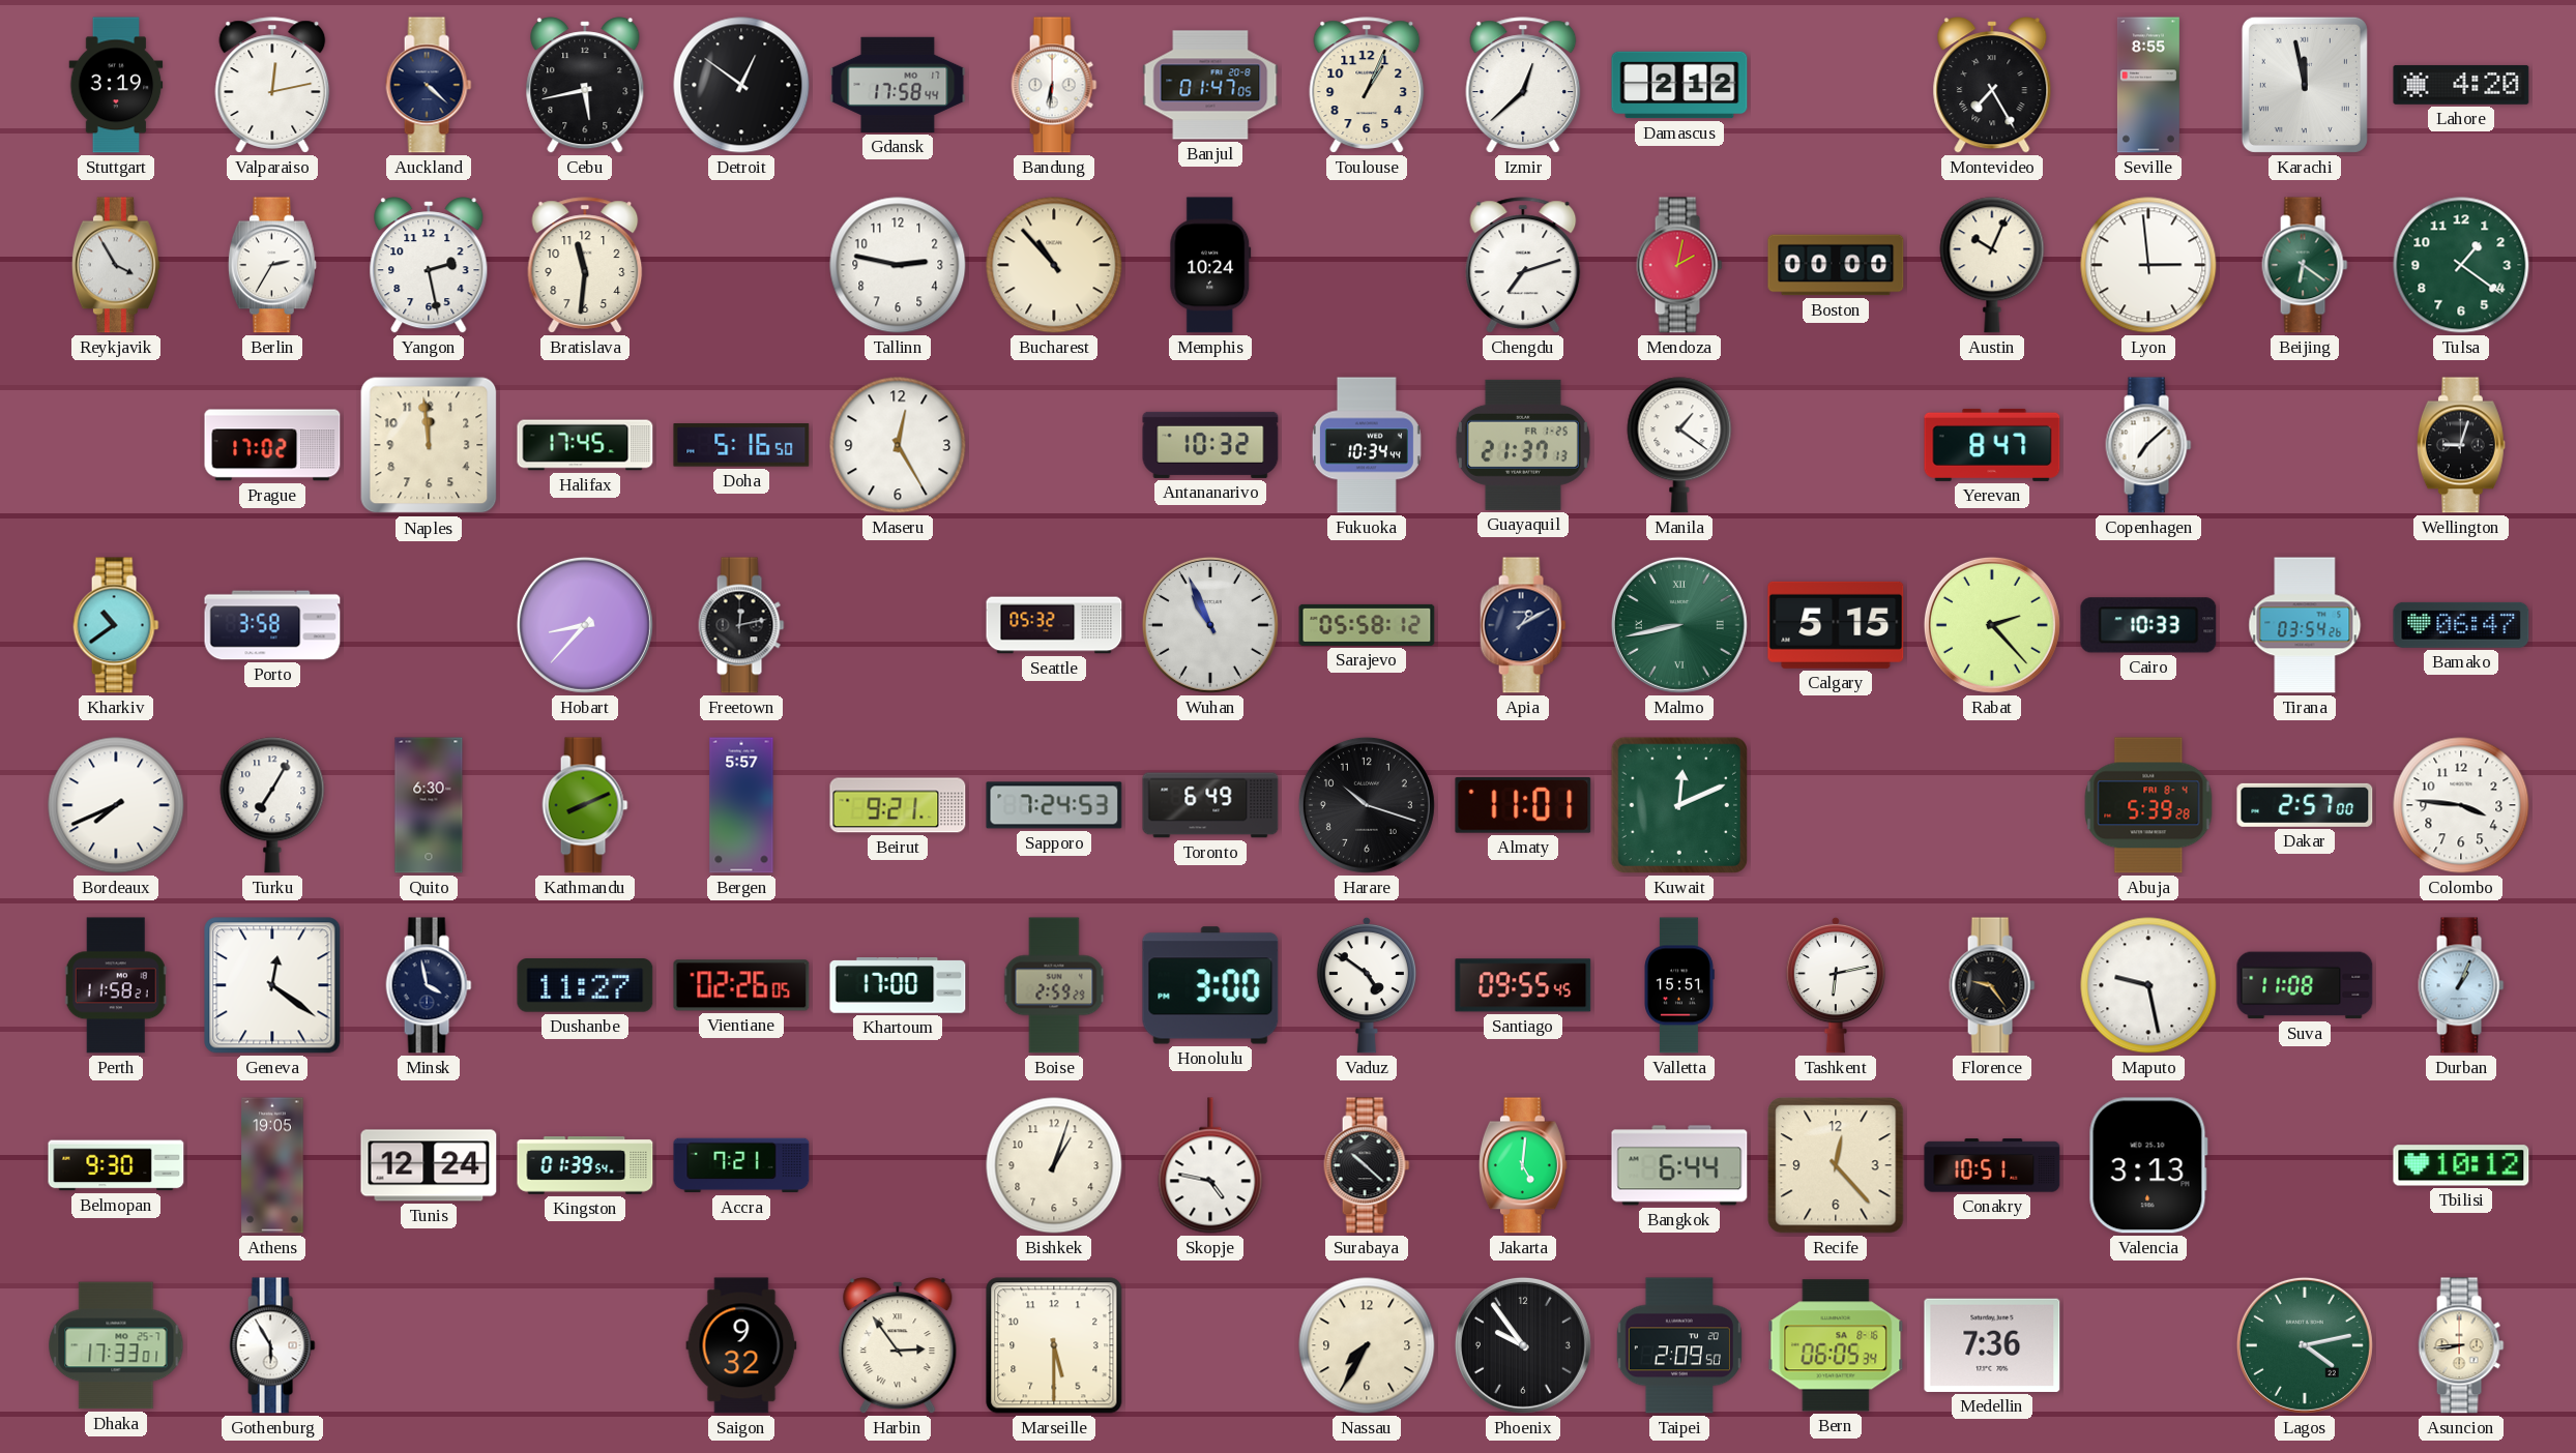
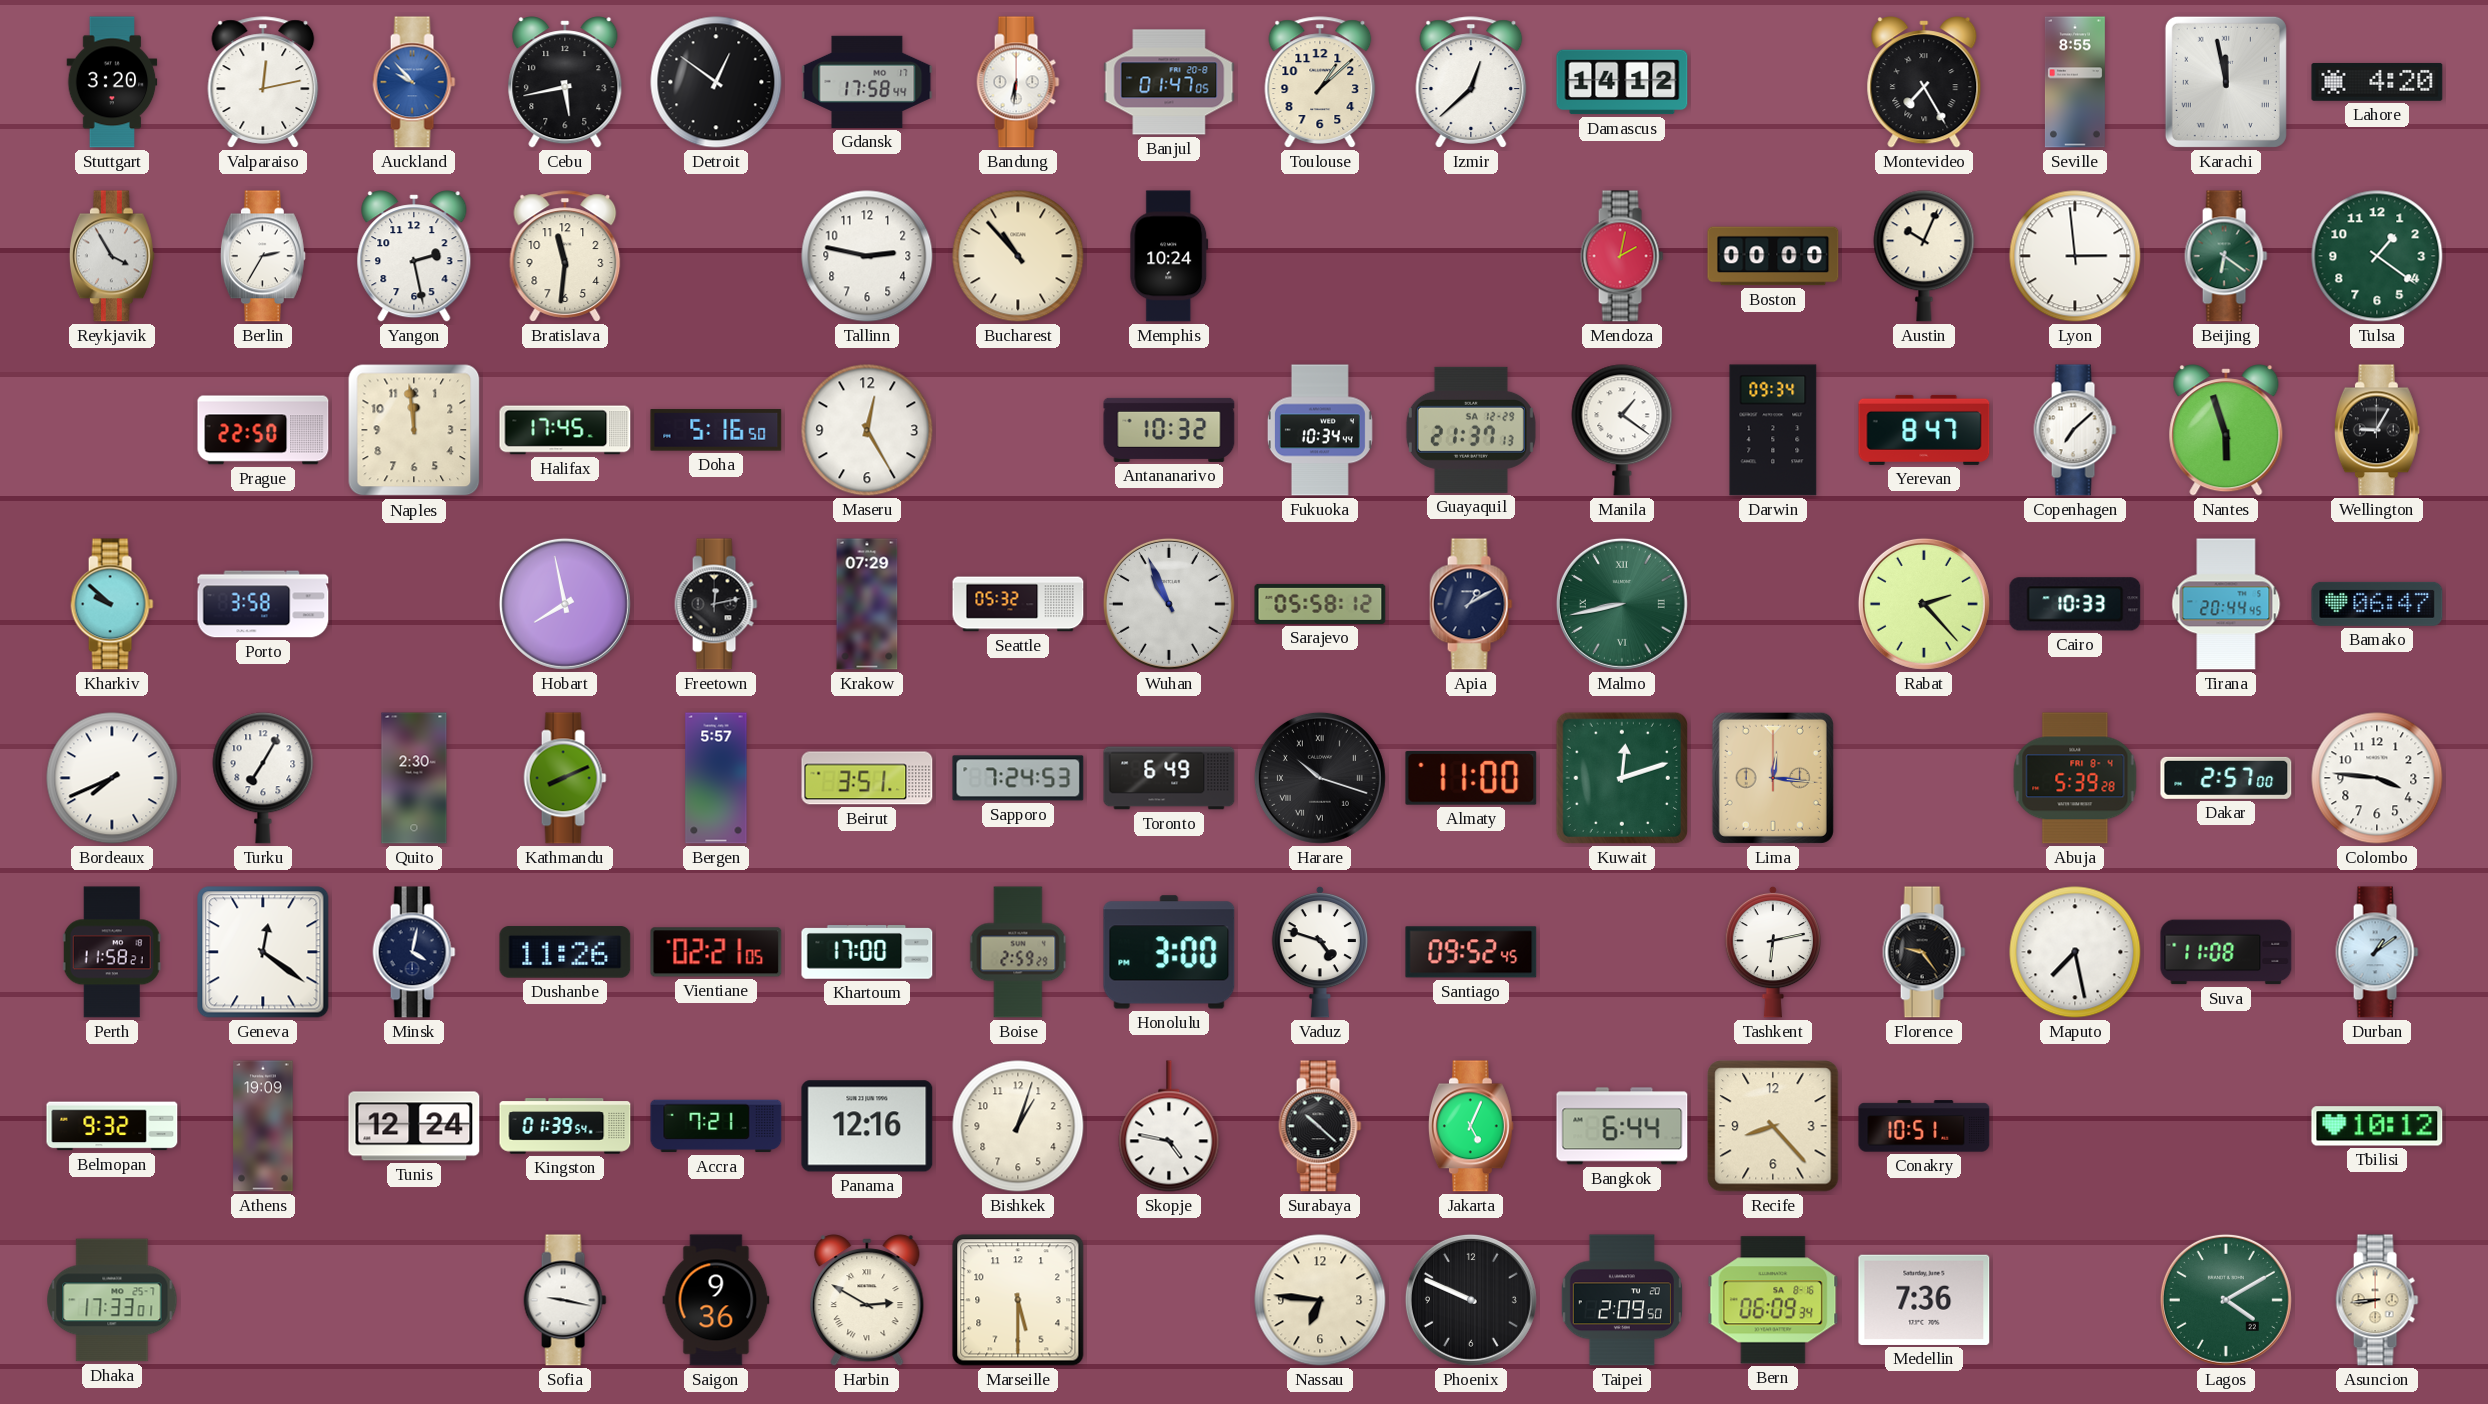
Stuttgart: 3:19 -> 3:20
Auckland: 4:22 -> 9:53
Auckland dial: navy -> blue
Toulouse: 1:04 -> 1:08
Damascus: 2:12 -> 14:12
Chengdu: 7:12 -> none
Prague: 17:02 -> 22:50
Guayaquil date: FR 1-25 -> SA 12-29
Darwin: none -> 09:34
Nantes: none -> 5:57
Wellington: 9:03 -> 9:05
Kharkiv: 10:39 -> 9:52
Hobart: 8:37 -> 7:58
Krakow: none -> 07:29
Calgary: 5:15 -> none
Tirana: 03:54 -> 20:44
Quito: 6:30 -> 2:30
Beirut: 9:21 -> 3:51
Harare numerals: Arabic -> Roman
Almaty: 11:01 -> 11:00
Kuwait: 12:11 -> 12:12
Lima: none -> 12:16
Minsk: 3:58 -> 4:02
Dushanbe: 11:27 -> 11:26
Vientiane: 02:26 -> 02:21
Vaduz: 4:51 -> 4:48
Santiago: 09:55 -> 09:52
Valletta: 15:51 -> none
Maputo: 9:28 -> 7:28
Durban: 1:04 -> 1:09
Belmopan: 9:30 -> 9:32
Athens: 19:05 -> 19:09
Panama: none -> 12:16
Jakarta: 5:01 -> 5:04
Recife: 12:23 -> 8:23
Valencia: 3:13 -> none
Gothenburg: 5:55 -> none
Sofia: none -> 9:17
Saigon: 9:32 -> 9:36
Harbin: 2:54 -> 2:50
Nassau: 7:35 -> 6:46
Phoenix: 9:54 -> 9:49
Bern: 06:05 -> 06:09
Lagos: 4:13 -> 4:10
